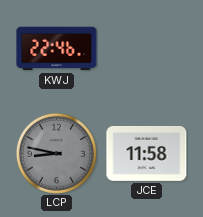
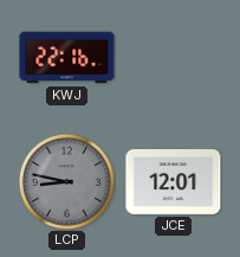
KWJ: 22:46 -> 22:16
JCE: 11:58 -> 12:01
